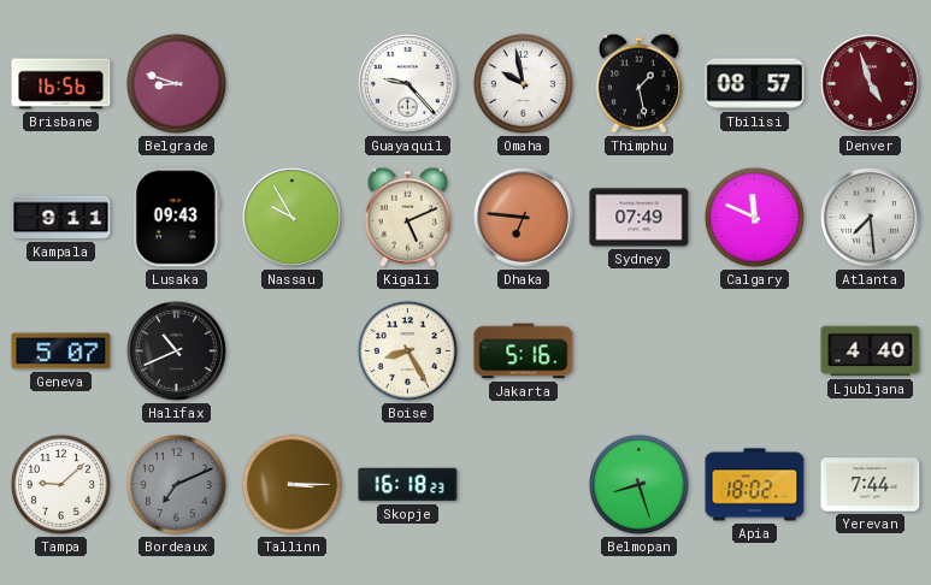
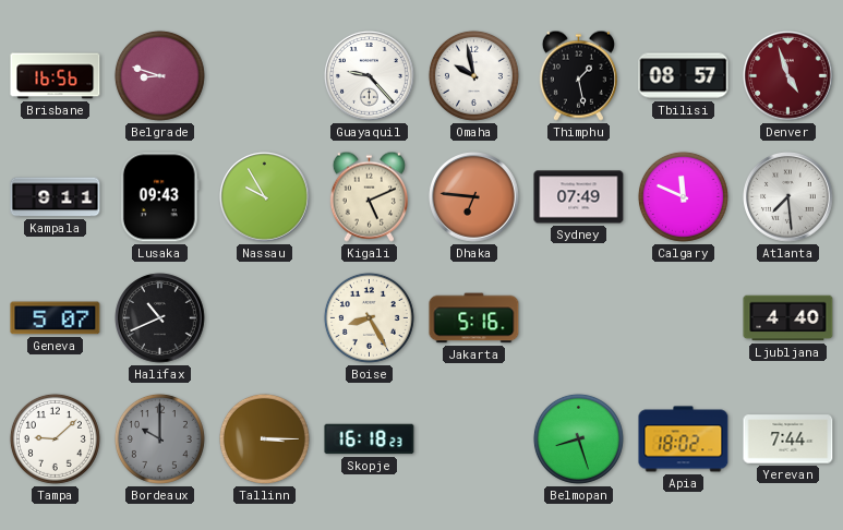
Bordeaux: 7:11 -> 10:00
